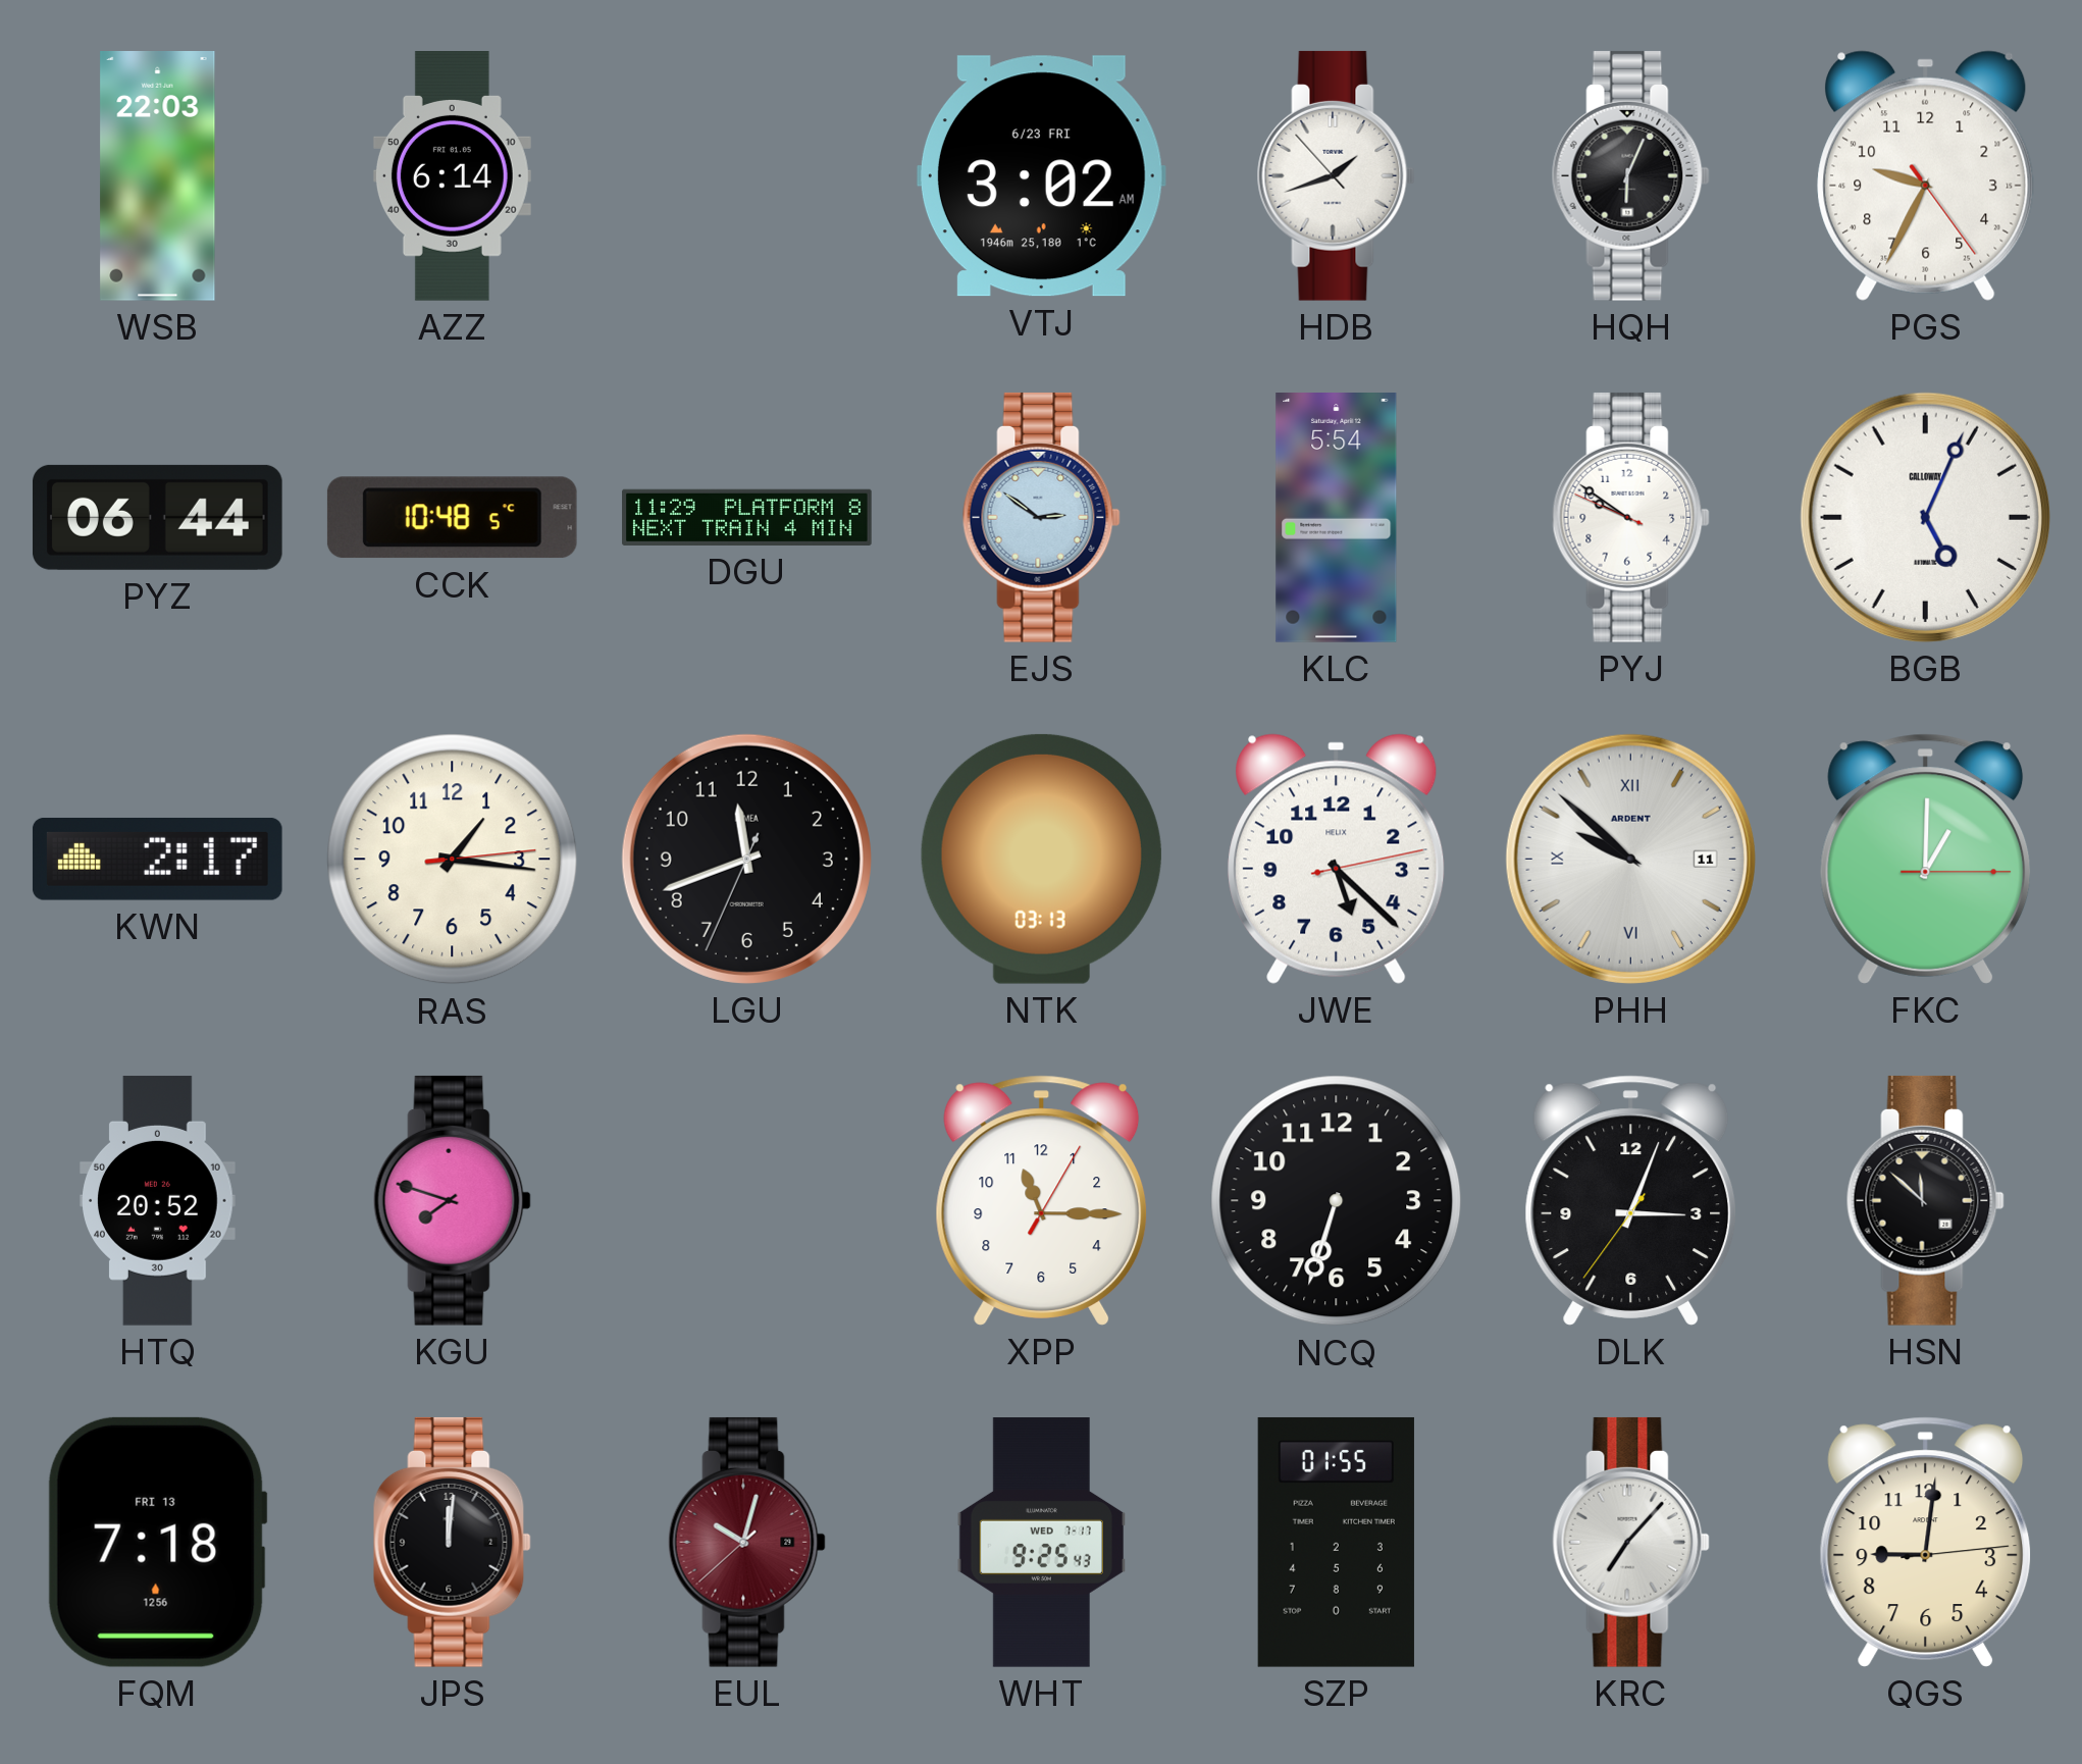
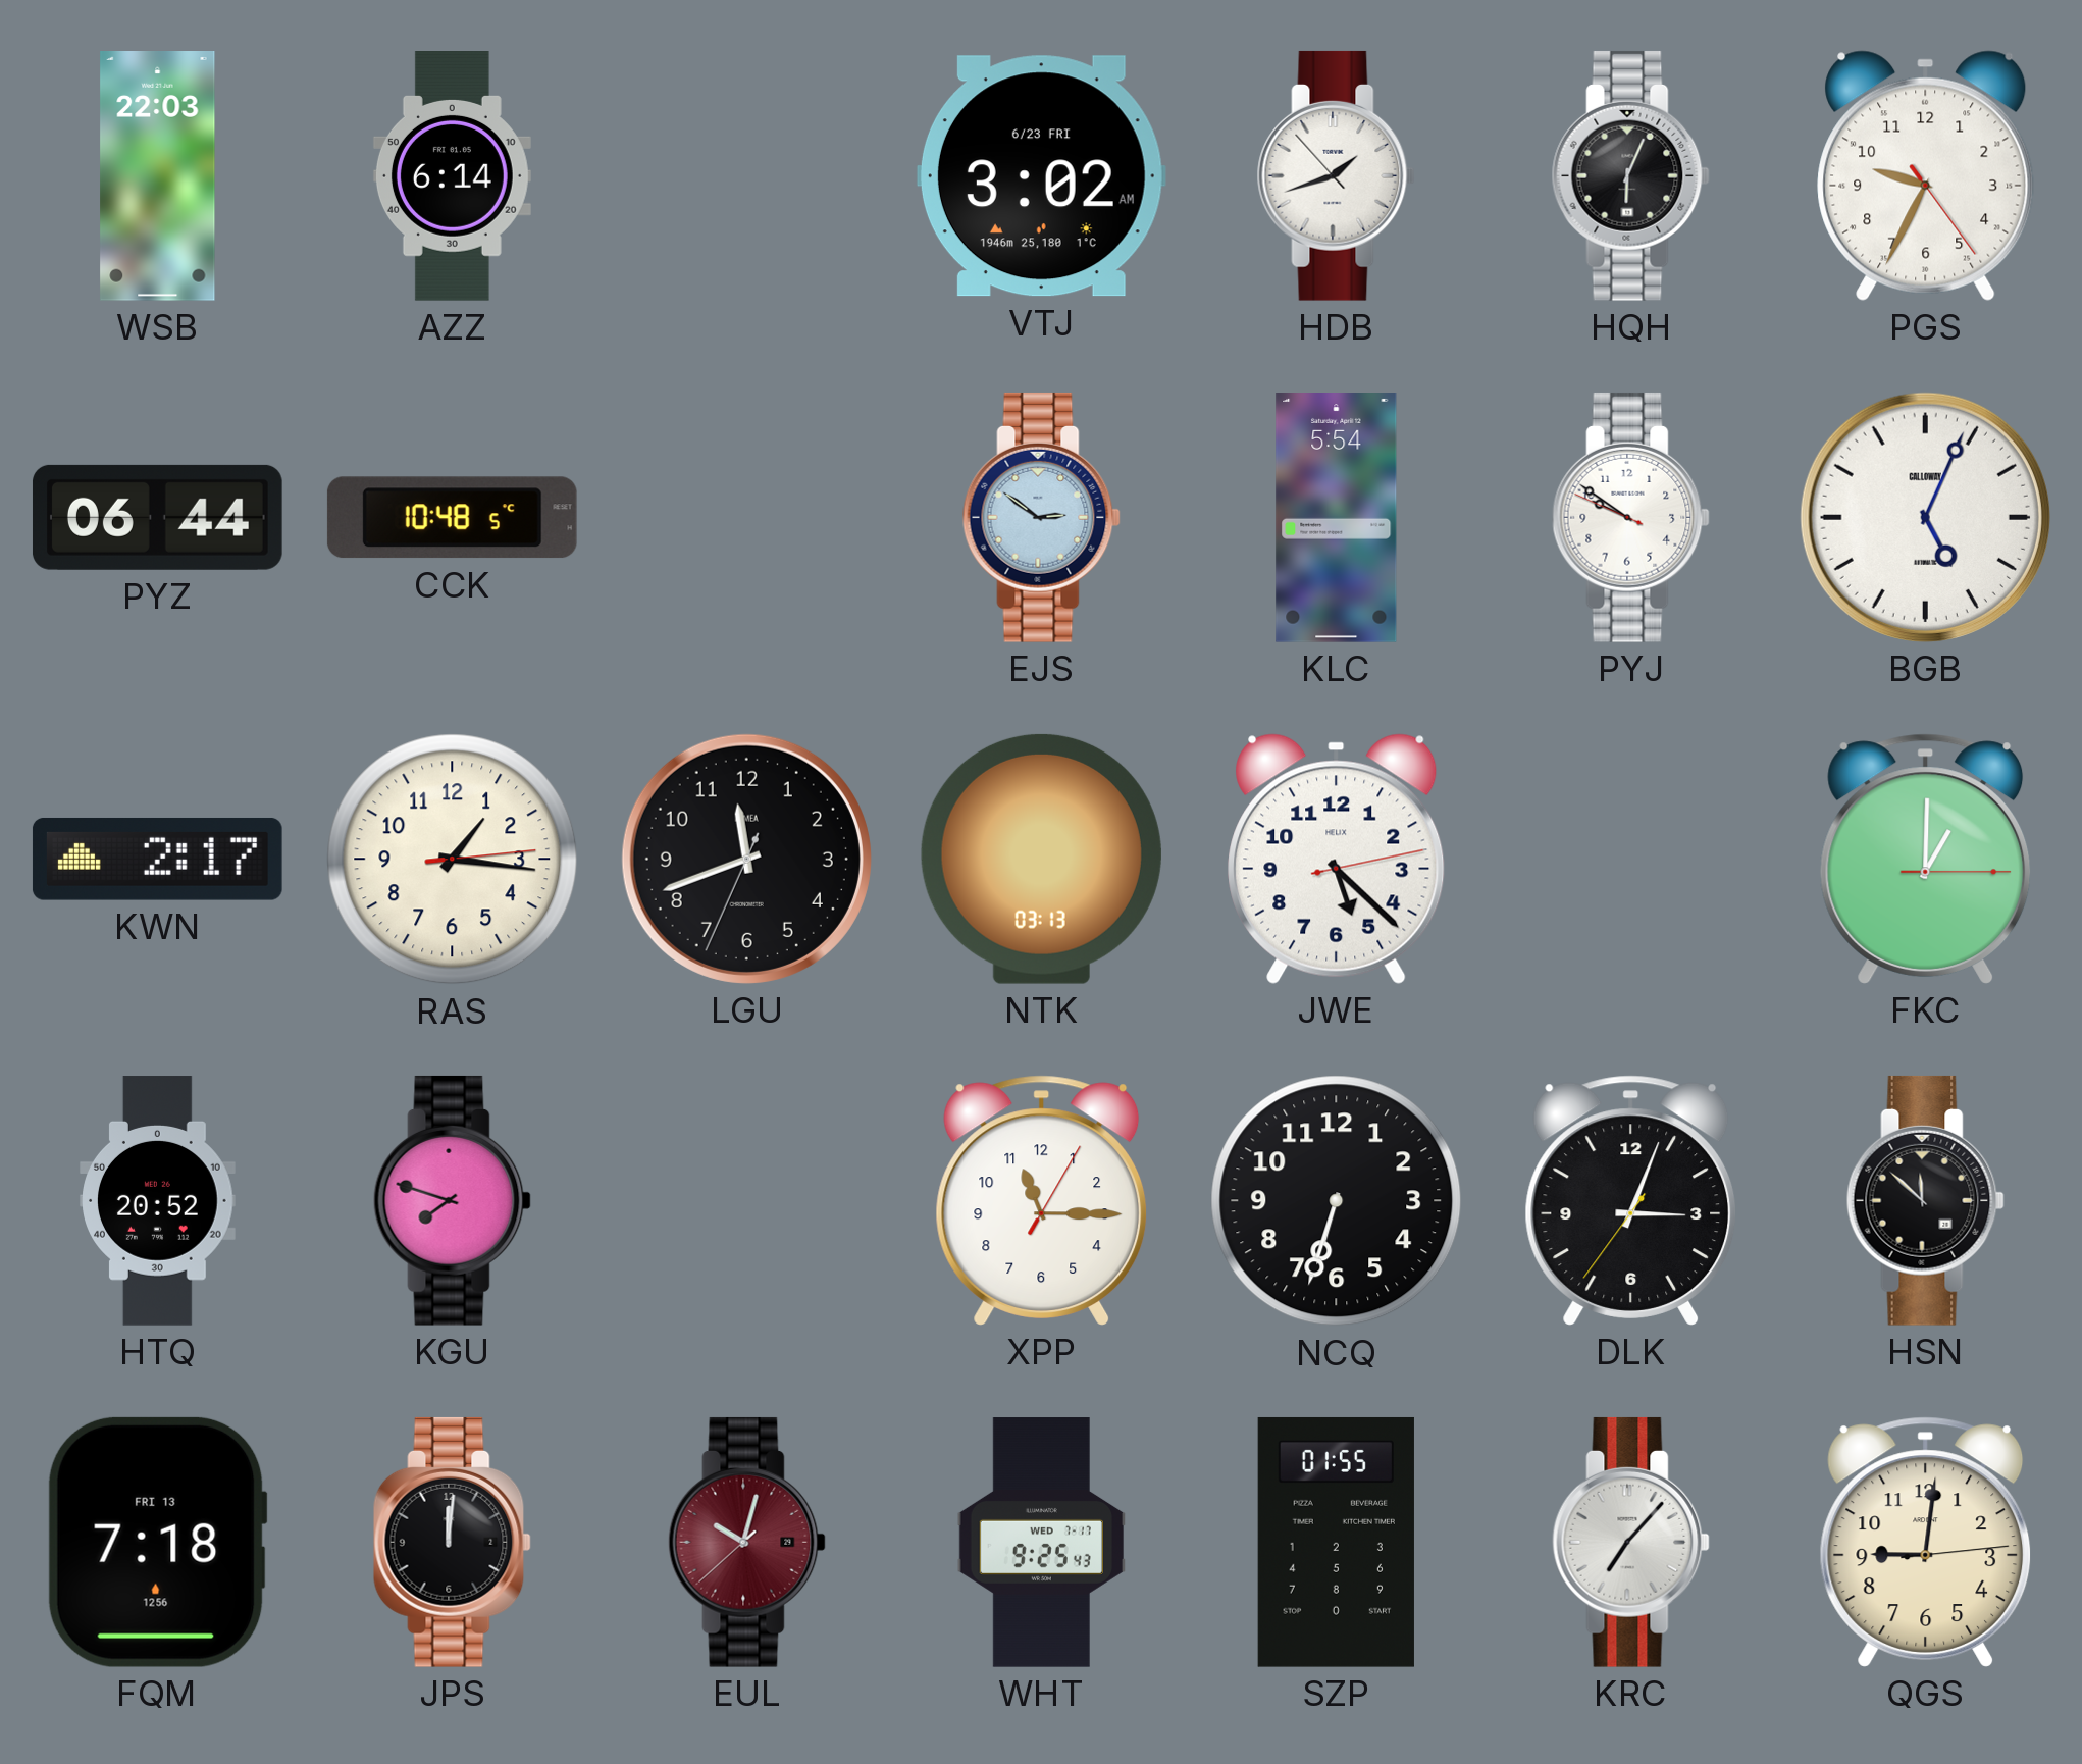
DGU: 11:29 -> none
PHH: 9:52 -> none
